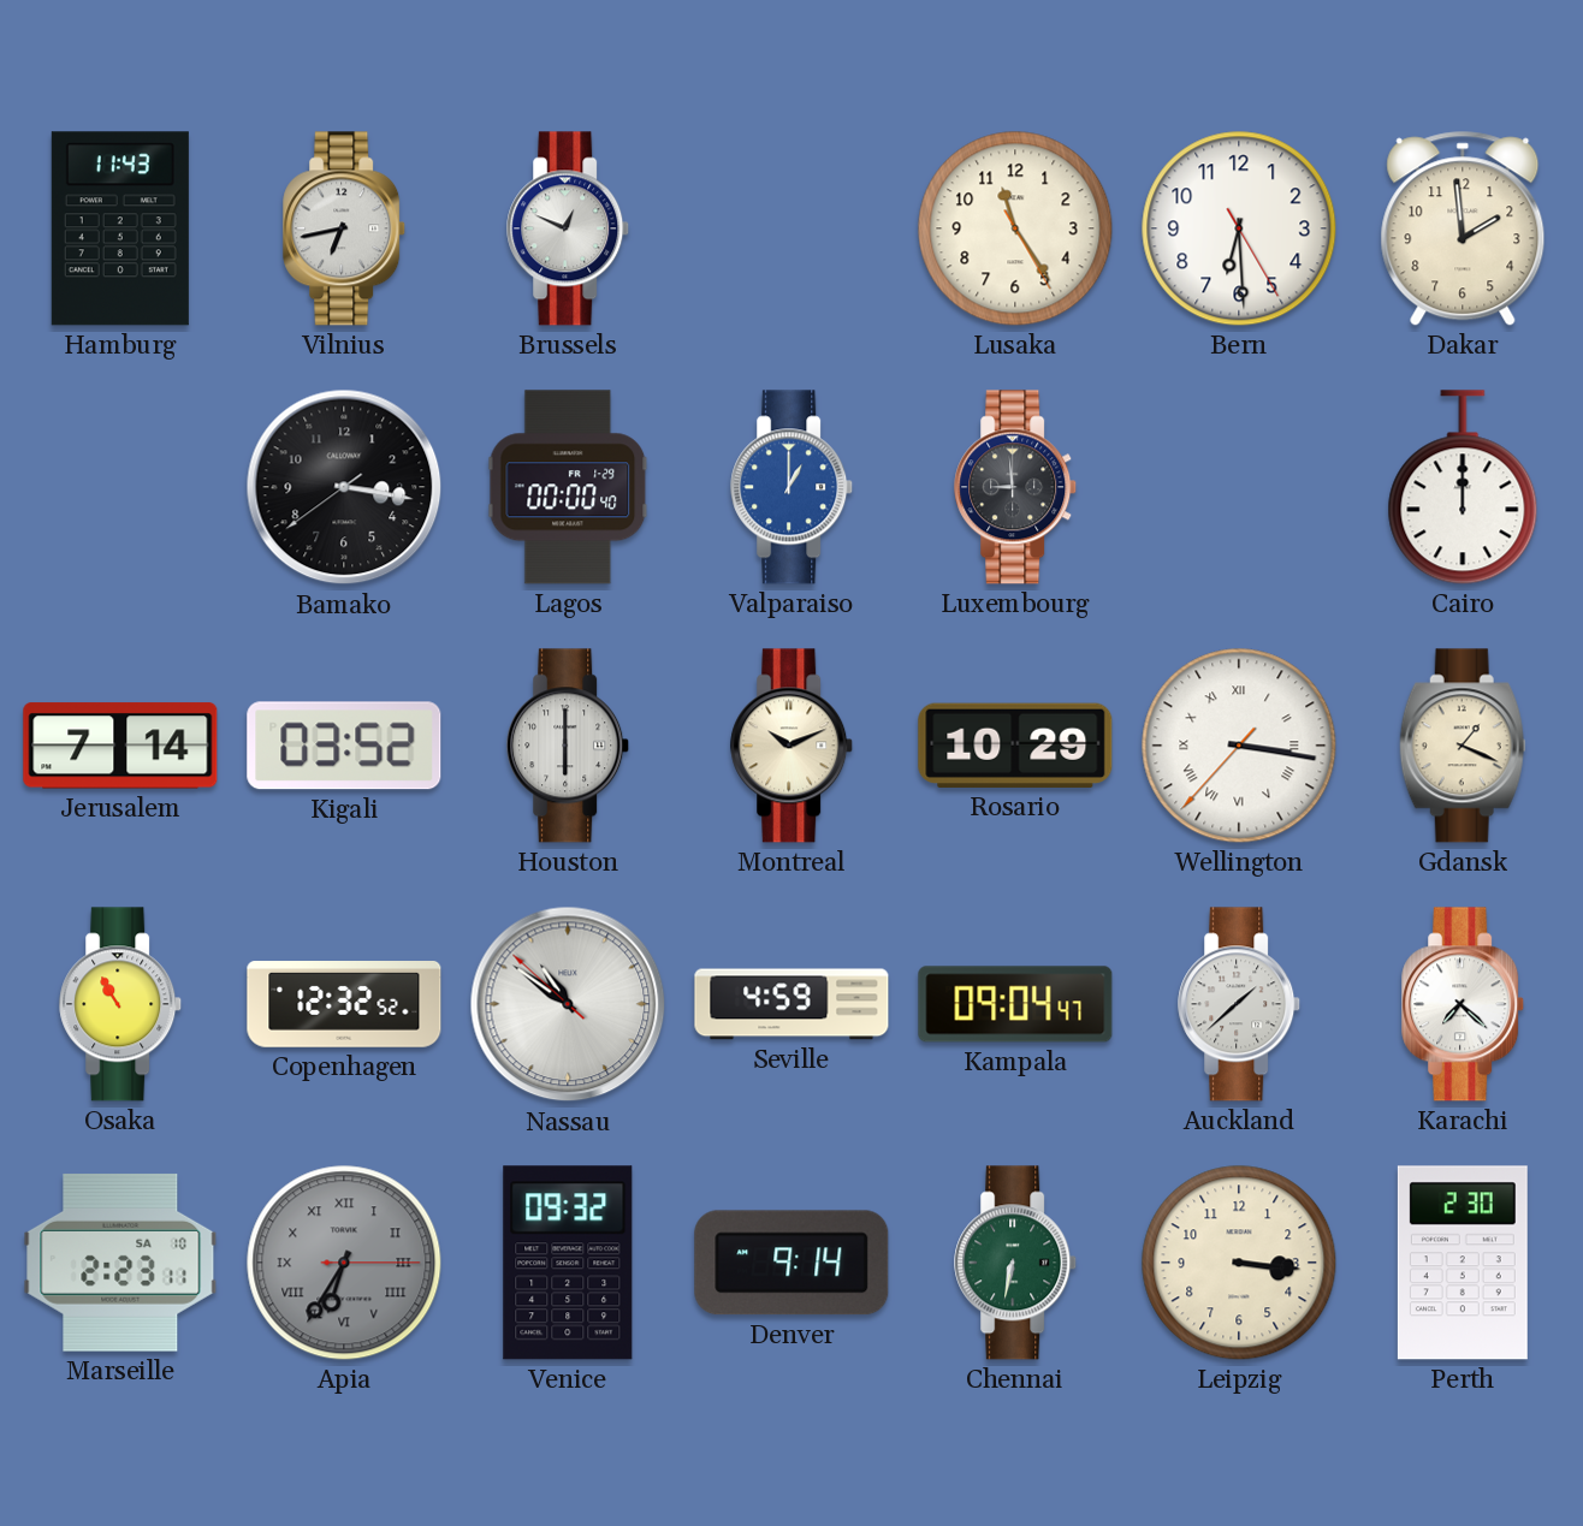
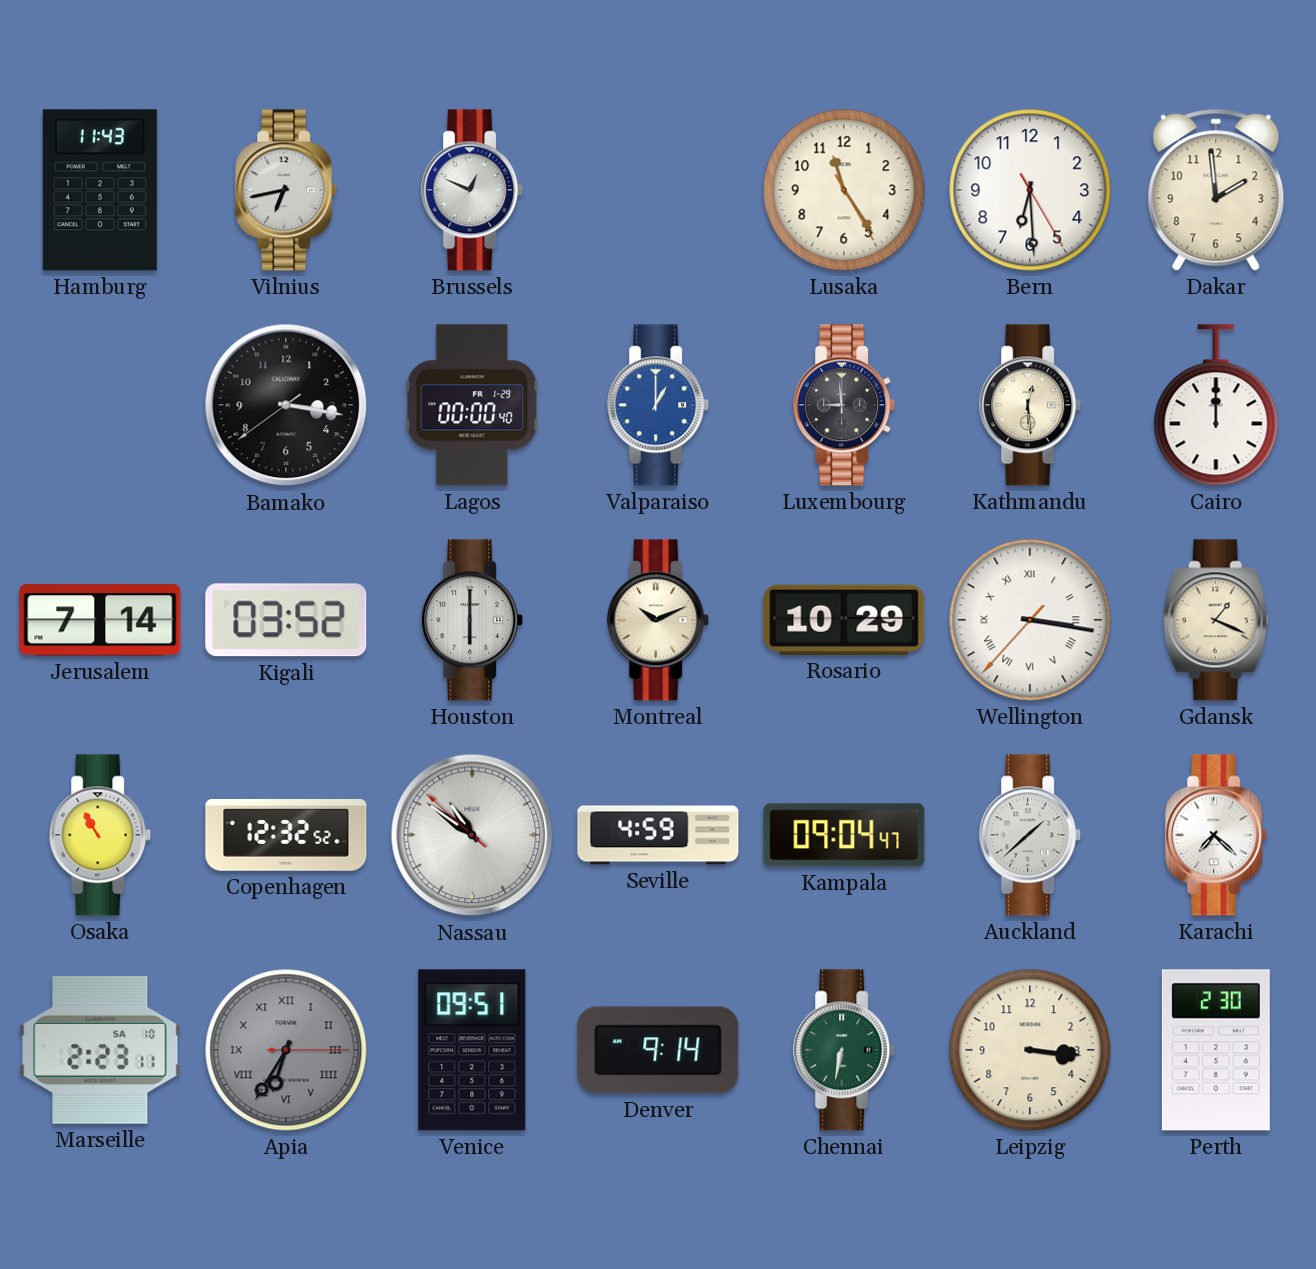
Kathmandu: none -> 12:29
Venice: 09:32 -> 09:51
